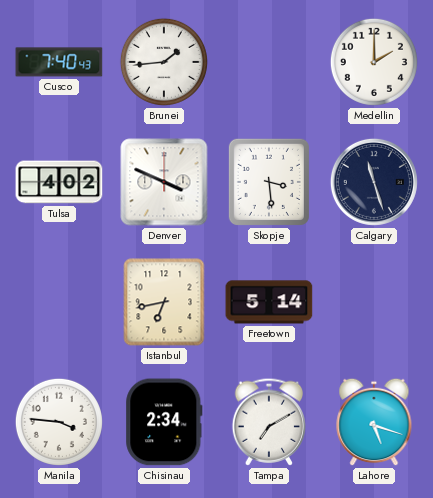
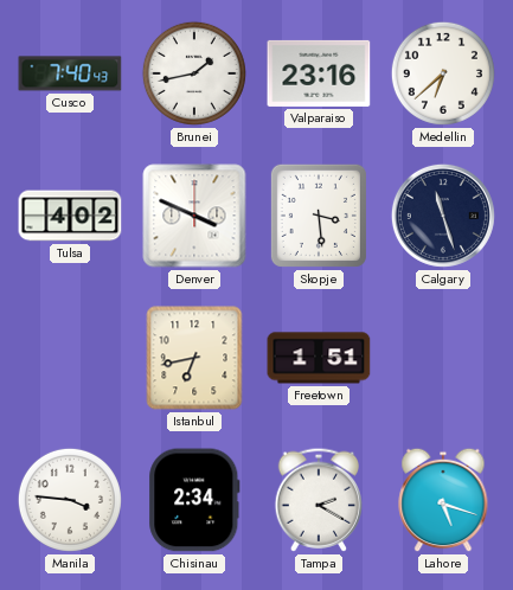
Brunei: 1:44 -> 1:43
Valparaiso: none -> 23:16
Medellin: 2:00 -> 6:38
Freetown: 5:14 -> 1:51
Tampa: 7:10 -> 2:20
